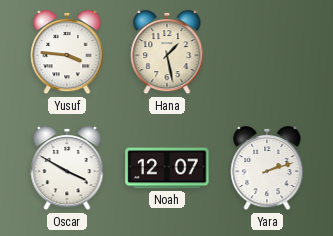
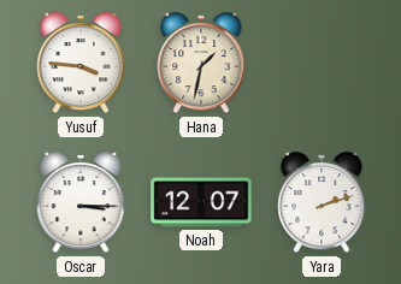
Hana: 1:28 -> 1:32
Oscar: 3:50 -> 3:15
